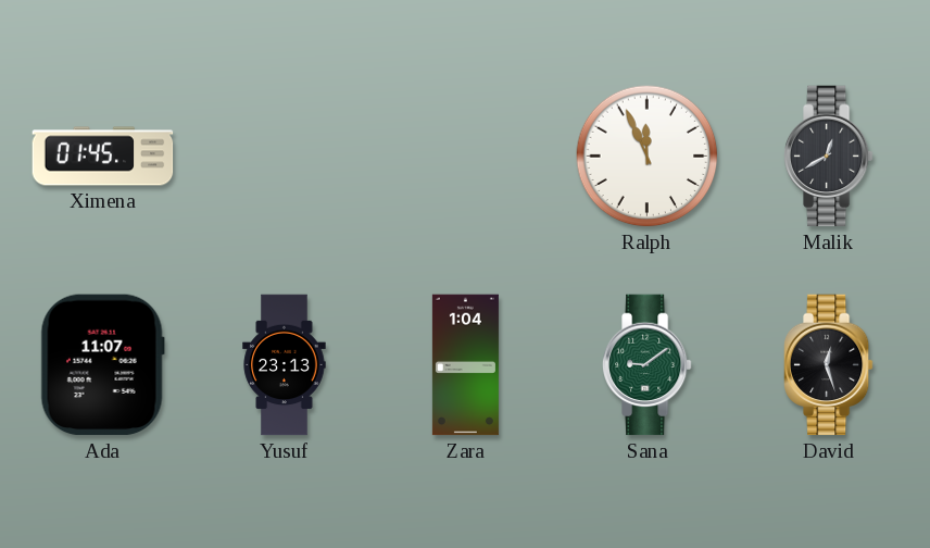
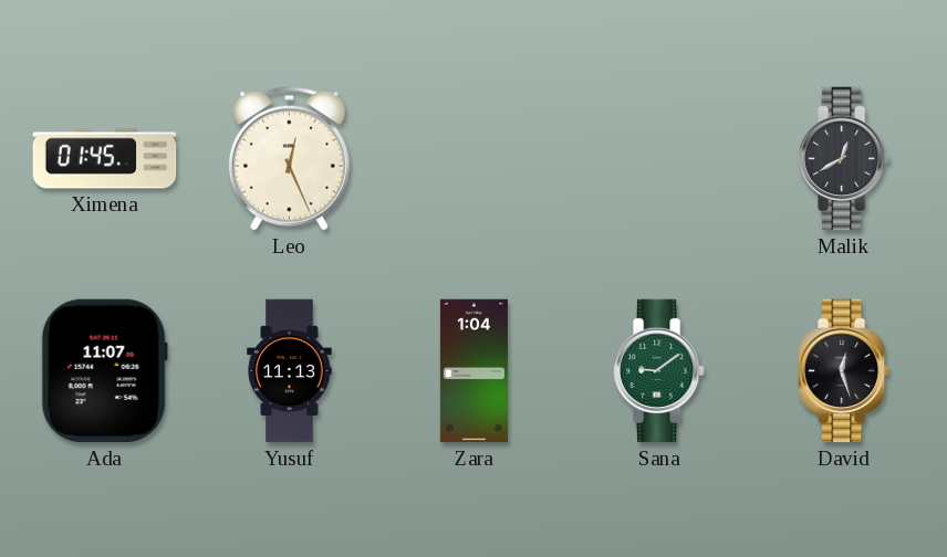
Leo: none -> 12:26
Ralph: 11:56 -> none
Yusuf: 23:13 -> 11:13
